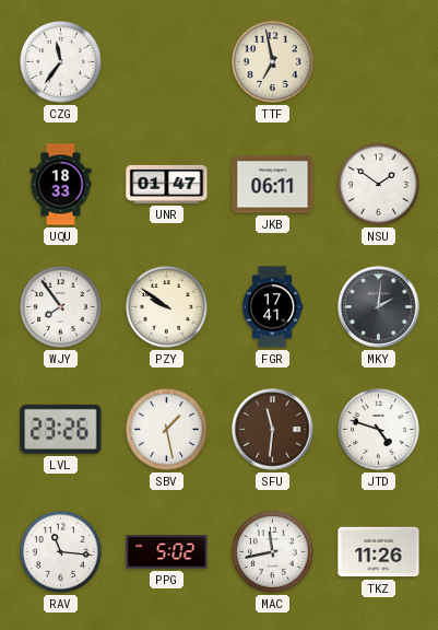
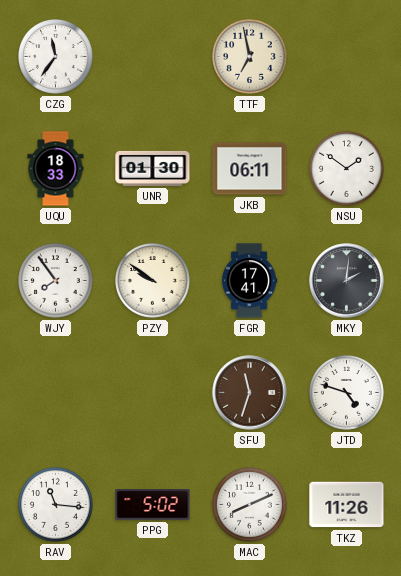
UNR: 01:47 -> 01:30
LVL: 23:26 -> none
SBV: 1:28 -> none
SFU: 11:31 -> 11:33
MAC: 11:43 -> 8:11
